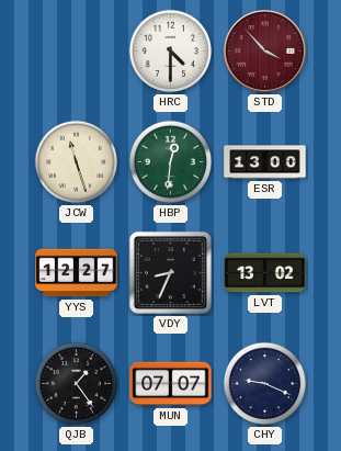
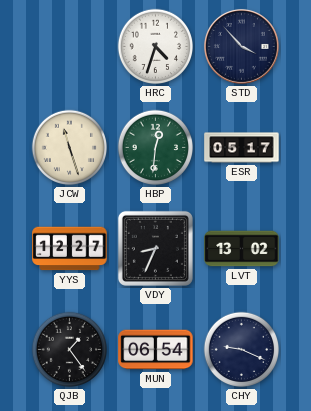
HRC: 4:30 -> 4:33
STD dial: burgundy -> navy
ESR: 13:00 -> 05:17
MUN: 07:07 -> 06:54
